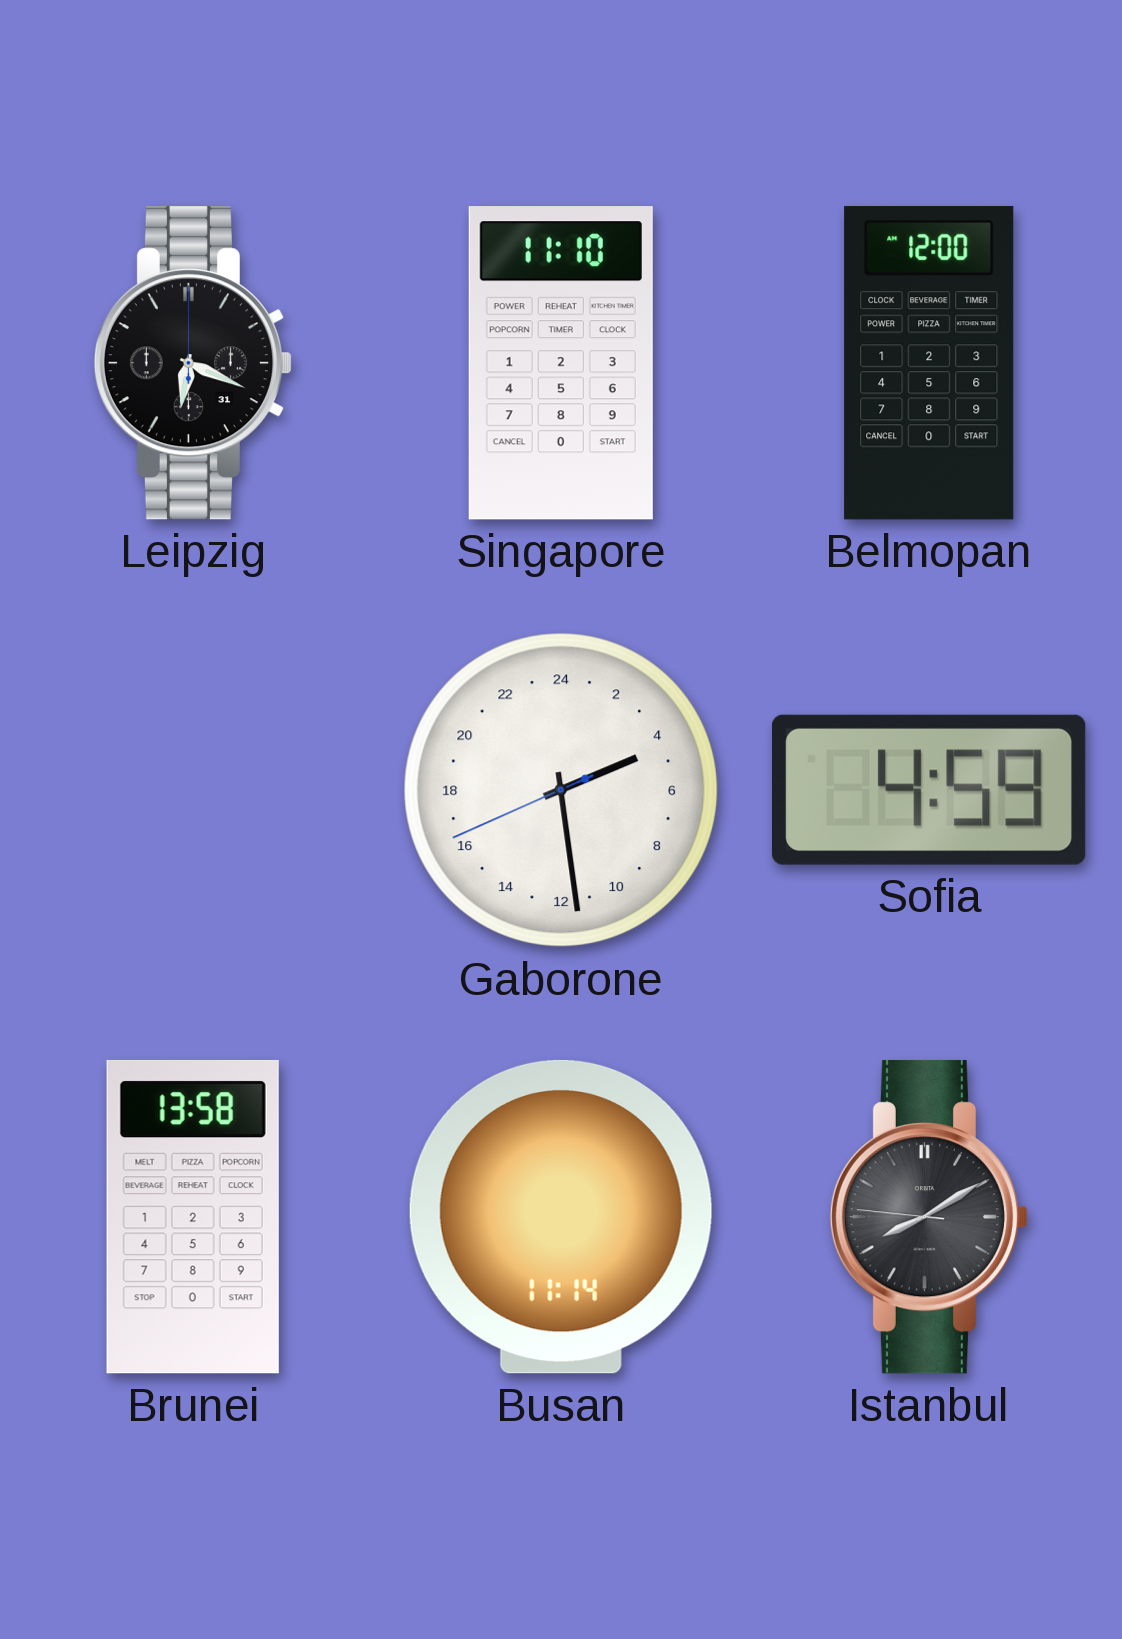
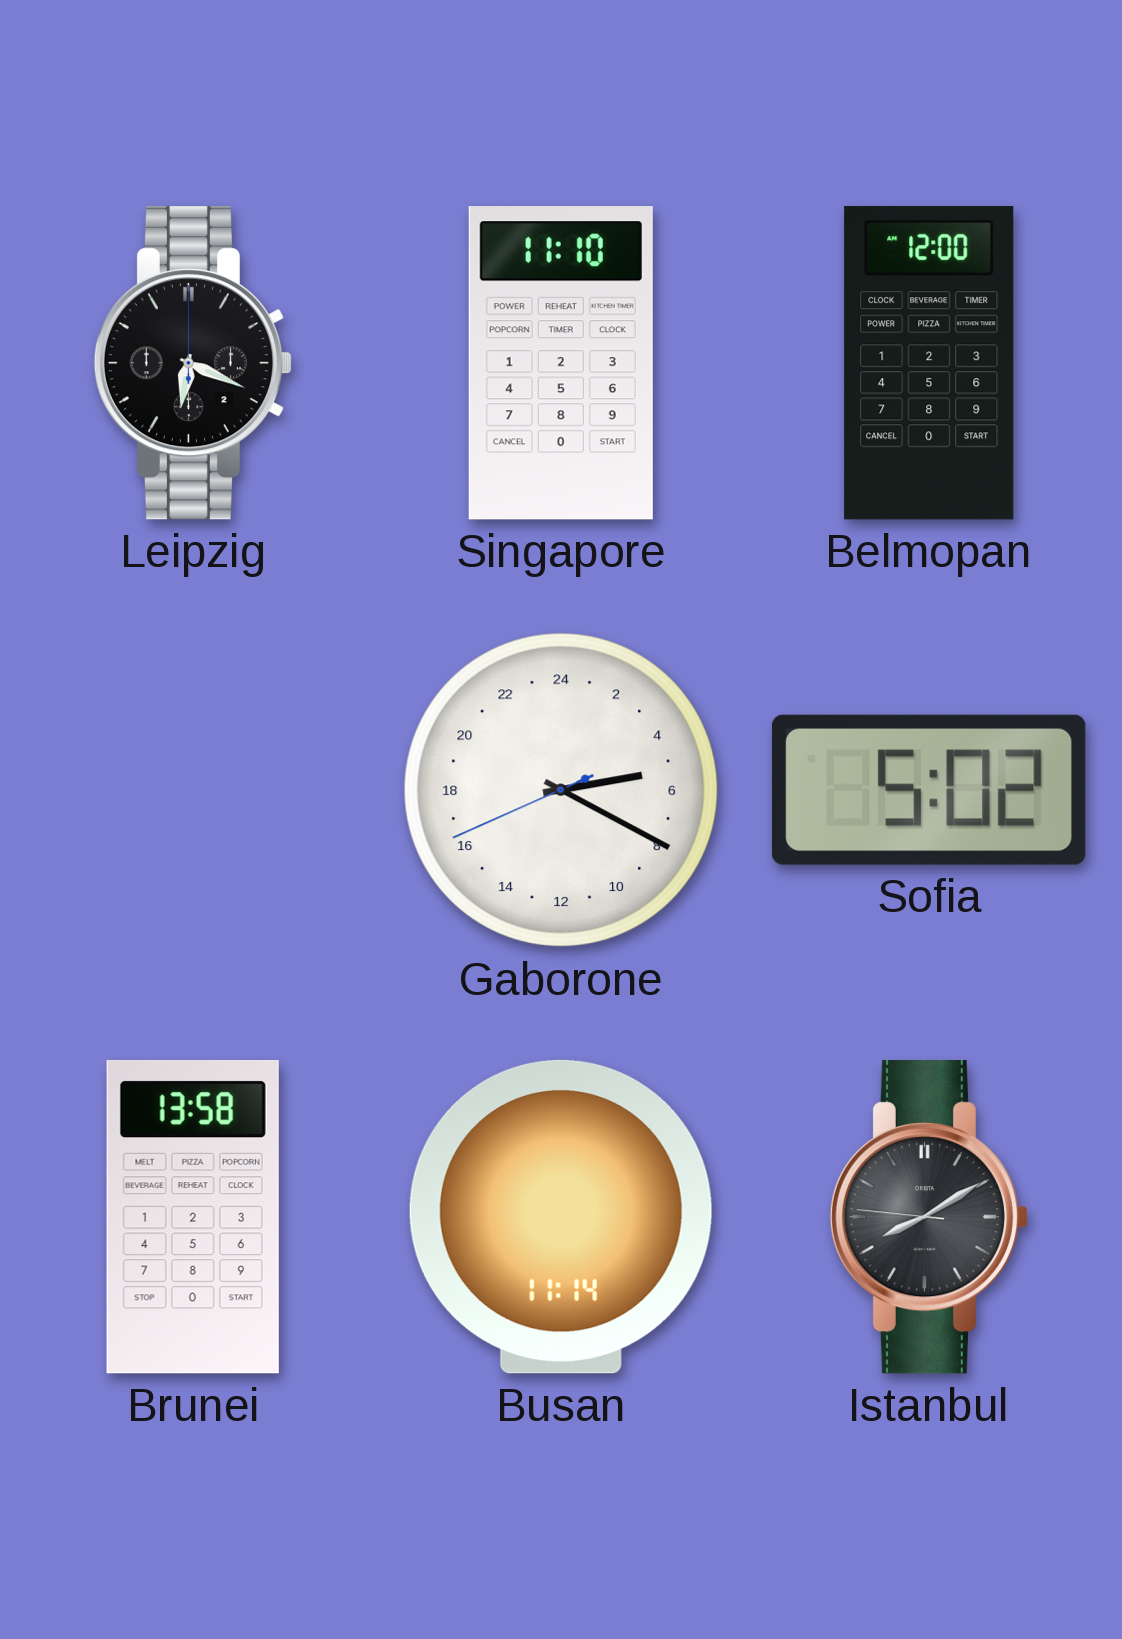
Leipzig date: 31 -> 2
Gaborone: 4:28 -> 5:19
Sofia: 4:59 -> 5:02
